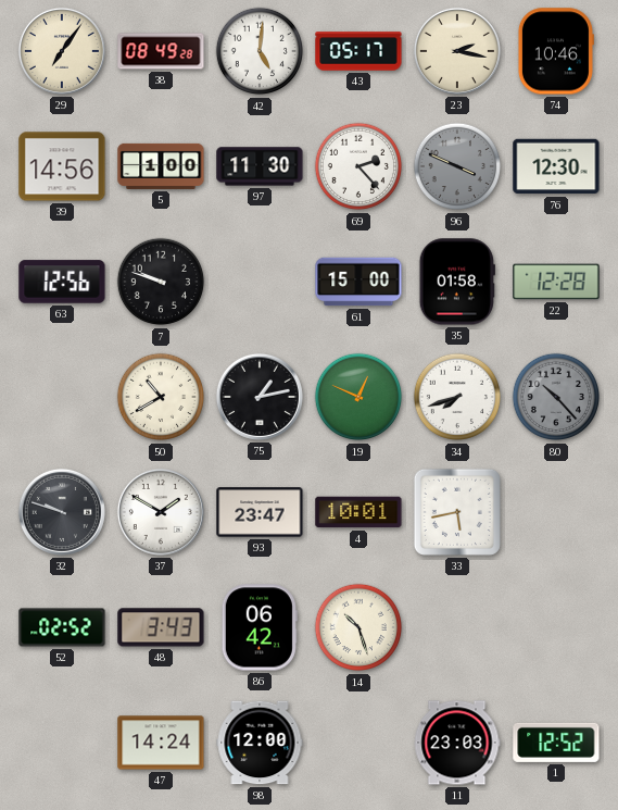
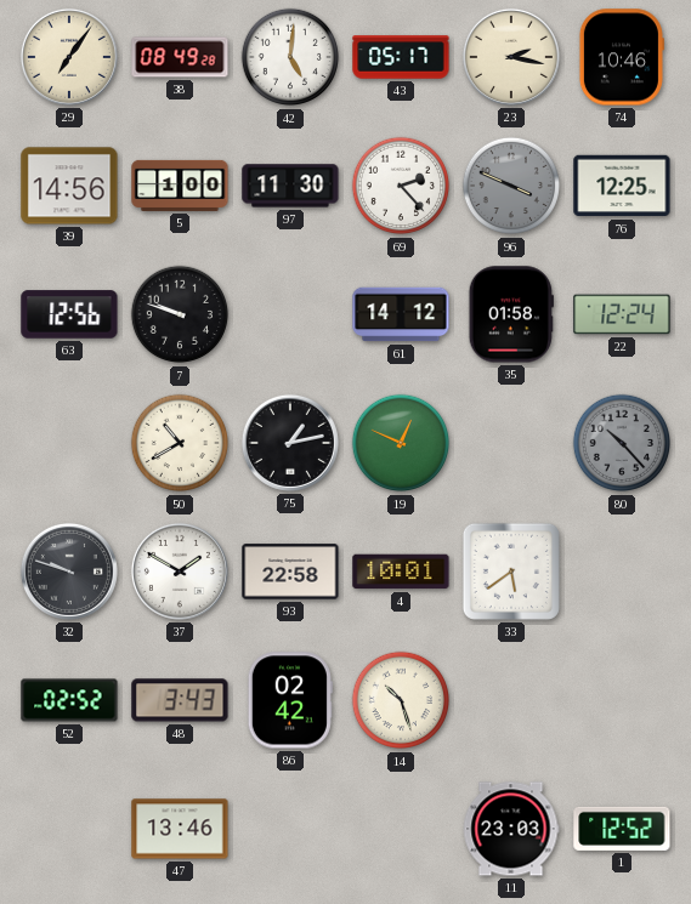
76: 12:30 -> 12:25
61: 15:00 -> 14:12
22: 12:28 -> 12:24
34: 7:42 -> none
93: 23:47 -> 22:58
33: 5:43 -> 5:39
86: 06:42 -> 02:42
47: 14:24 -> 13:46
98: 12:00 -> none
